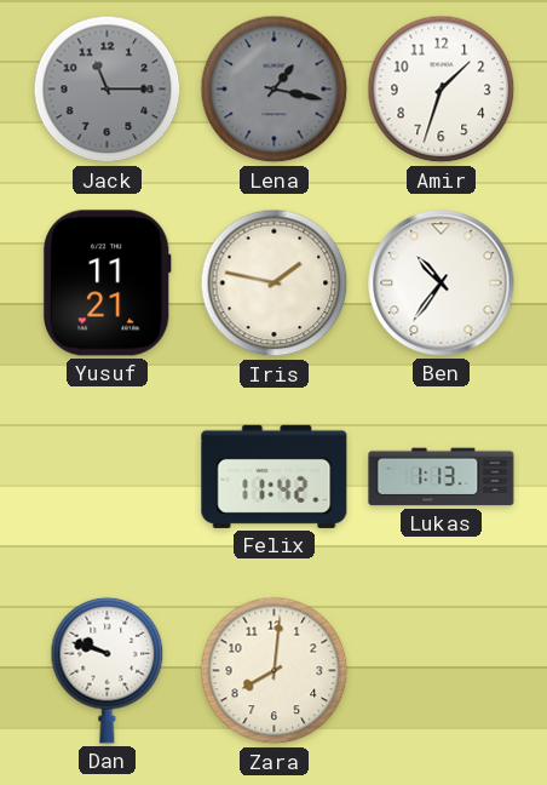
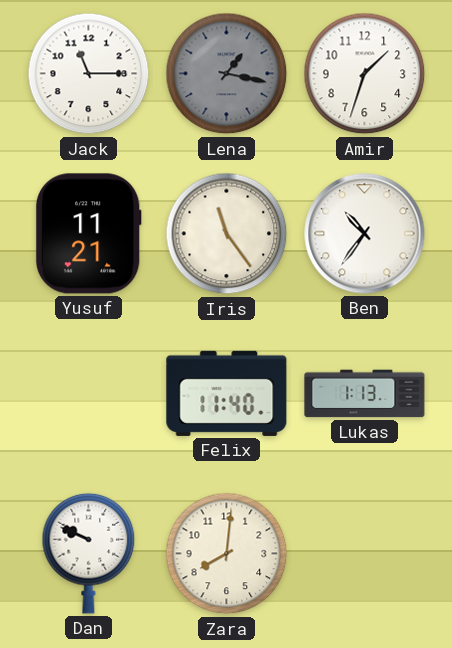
Jack dial: grey -> white
Iris: 1:47 -> 11:24
Felix: 11:42 -> 11:40
Dan: 9:48 -> 9:49
